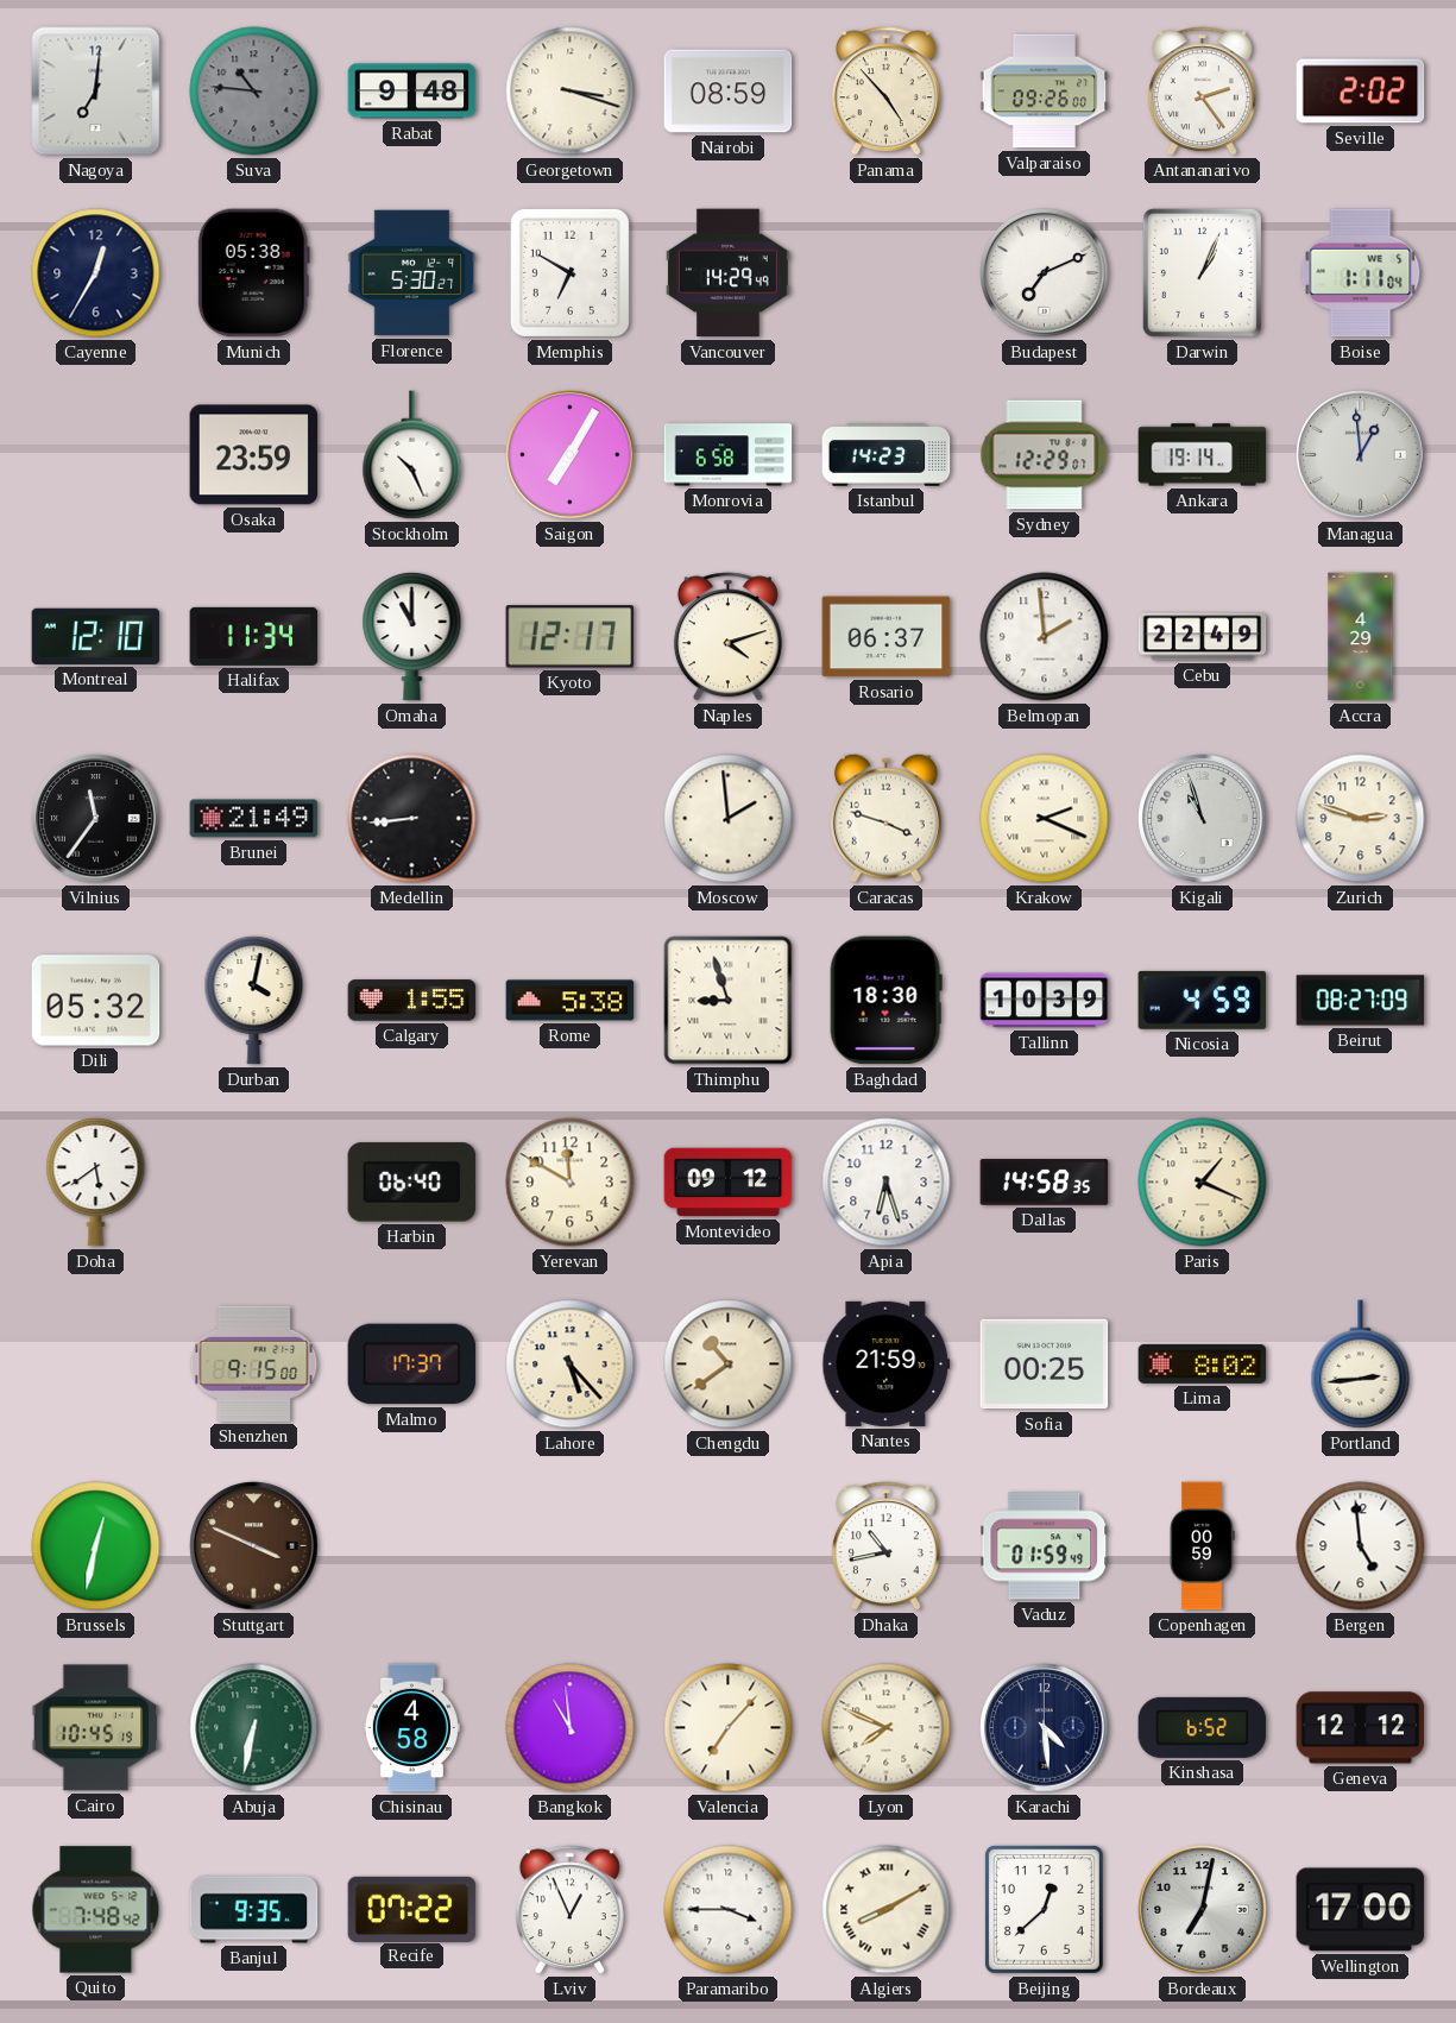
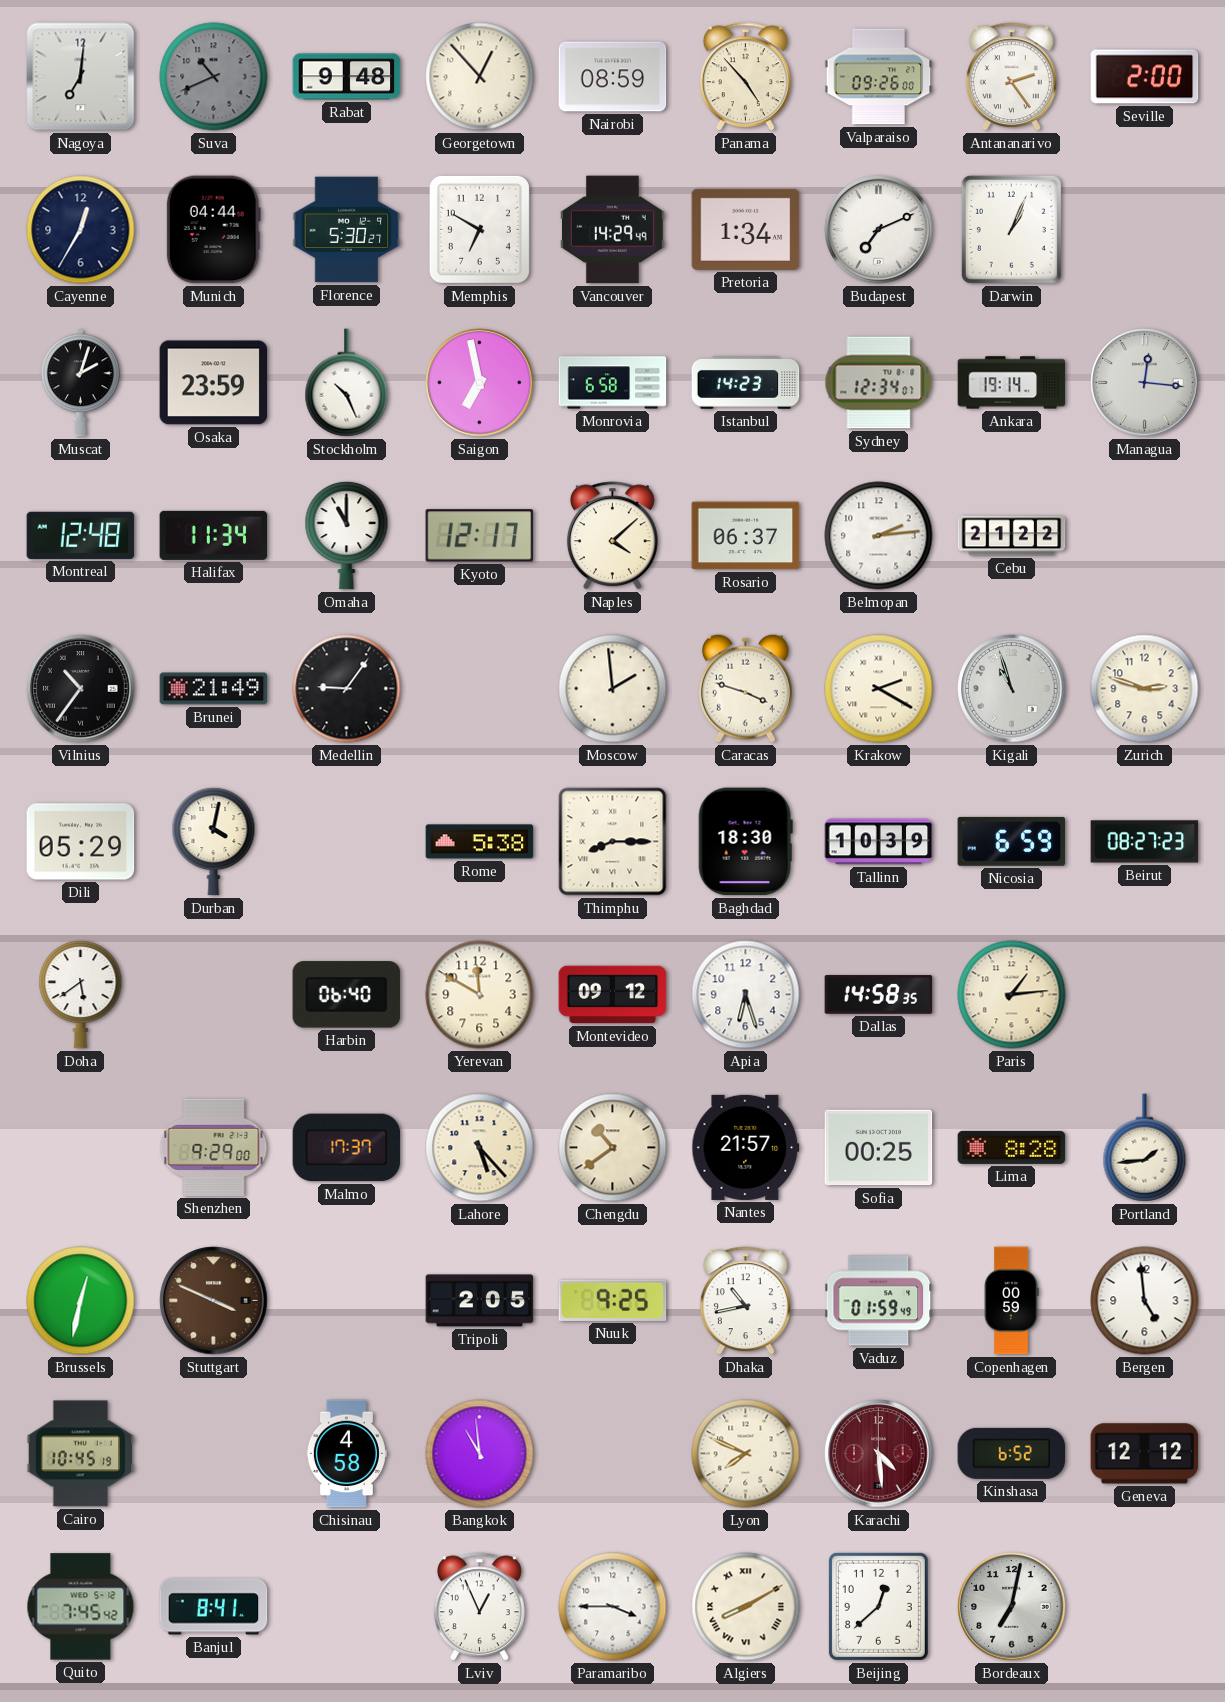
Suva: 10:46 -> 10:41
Georgetown: 3:18 -> 12:53
Seville: 2:02 -> 2:00
Munich: 05:38 -> 04:44
Pretoria: none -> 1:34
Boise: 1:11 -> none
Muscat: none -> 2:03
Saigon: 7:05 -> 6:58
Sydney: 12:29 -> 12:34
Managua: 12:59 -> 12:16
Montreal: 12:10 -> 12:48
Naples: 4:12 -> 4:08
Belmopan: 1:59 -> 2:14
Cebu: 22:49 -> 21:22
Accra: 4:29 -> none
Vilnius: 11:36 -> 10:36
Medellin: 8:44 -> 9:06
Krakow: 2:19 -> 2:20
Dili: 05:32 -> 05:29
Calgary: 1:55 -> none
Thimphu: 8:57 -> 8:15
Nicosia: 4:59 -> 6:59
Beirut: 08:27:09 -> 08:27:23
Paris: 1:19 -> 1:14
Shenzhen: 9:15 -> 9:29
Nantes: 21:59 -> 21:57
Lima: 8:02 -> 8:28
Portland: 2:44 -> 1:44
Tripoli: none -> 2:05
Nuuk: none -> 9:25
Abuja: 6:32 -> none
Valencia: 7:07 -> none
Karachi dial: navy -> burgundy
Quito: 7:48 -> 7:45
Banjul: 9:35 -> 8:41
Recife: 07:22 -> none
Wellington: 17:00 -> none
